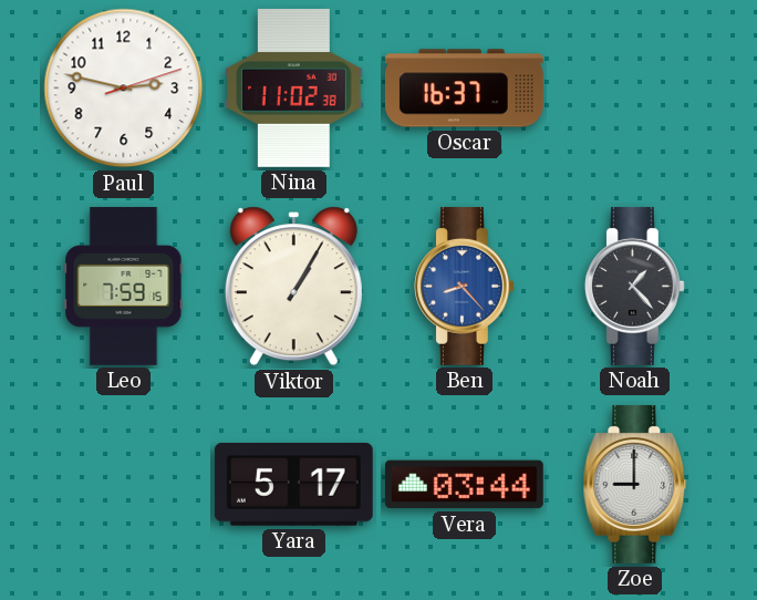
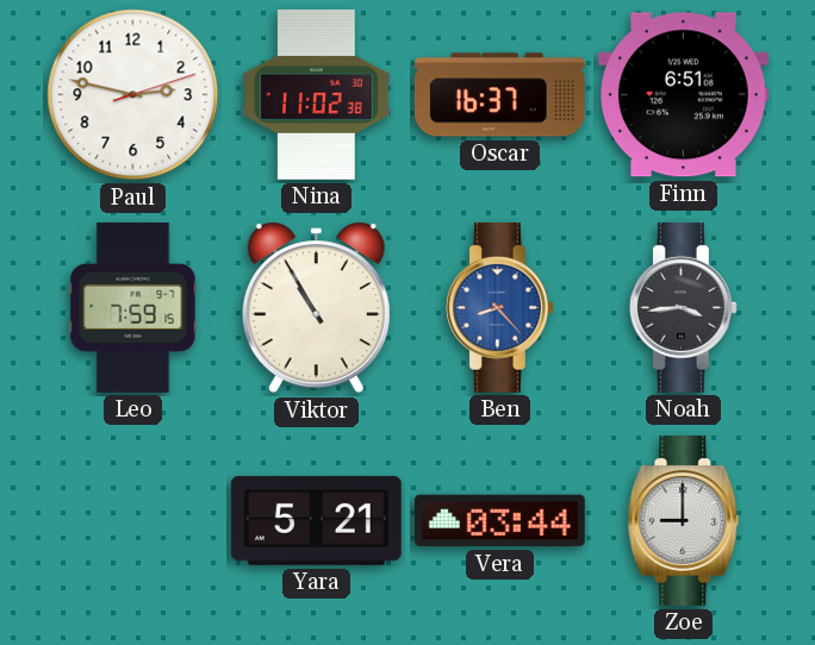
Finn: none -> 6:51
Viktor: 1:05 -> 10:55
Noah: 1:23 -> 3:44
Yara: 5:17 -> 5:21
